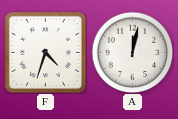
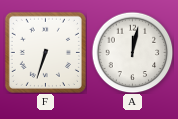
F: 4:33 -> 6:33
